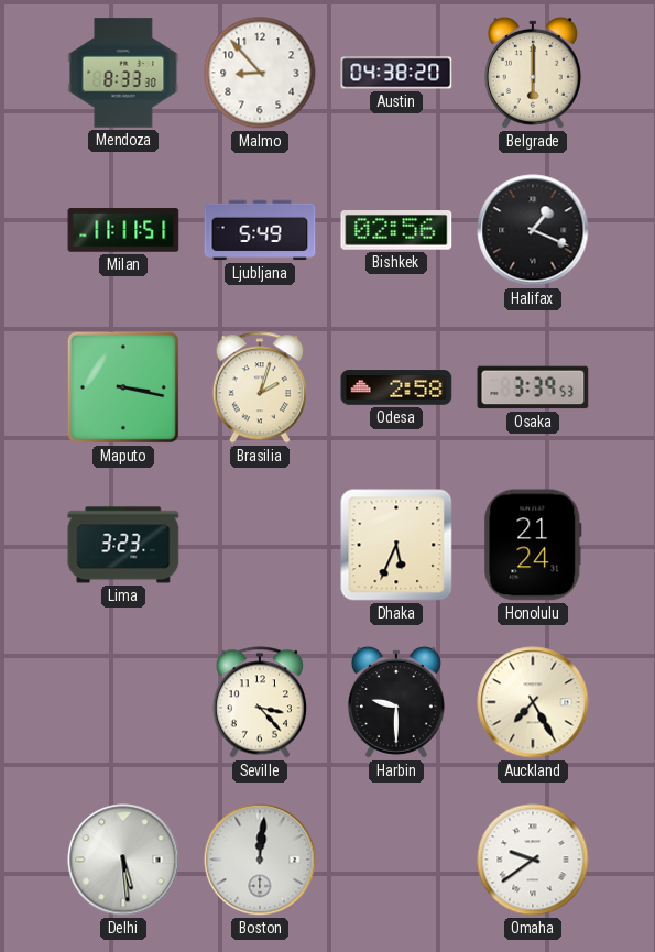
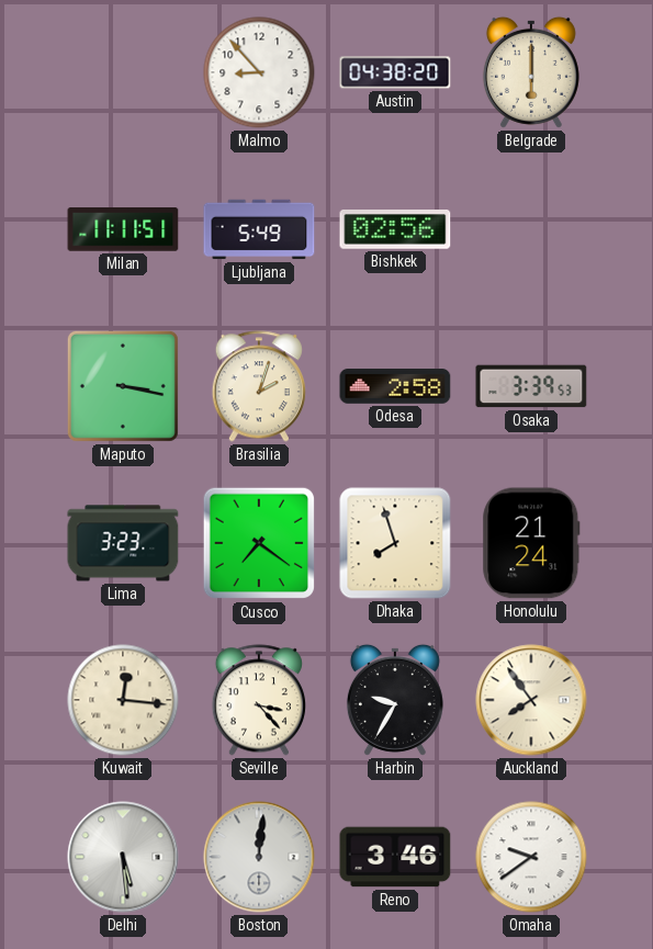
Mendoza: 8:33 -> none
Halifax: 1:19 -> none
Cusco: none -> 7:21
Dhaka: 5:34 -> 7:57
Kuwait: none -> 12:16
Harbin: 9:30 -> 9:35
Auckland: 7:25 -> 7:54
Reno: none -> 3:46
